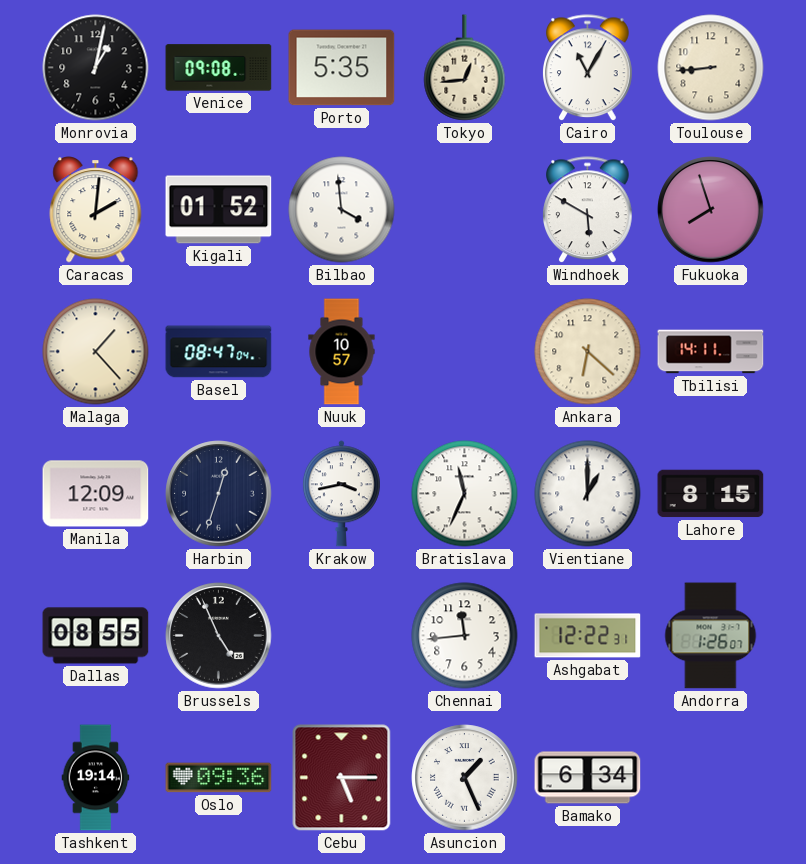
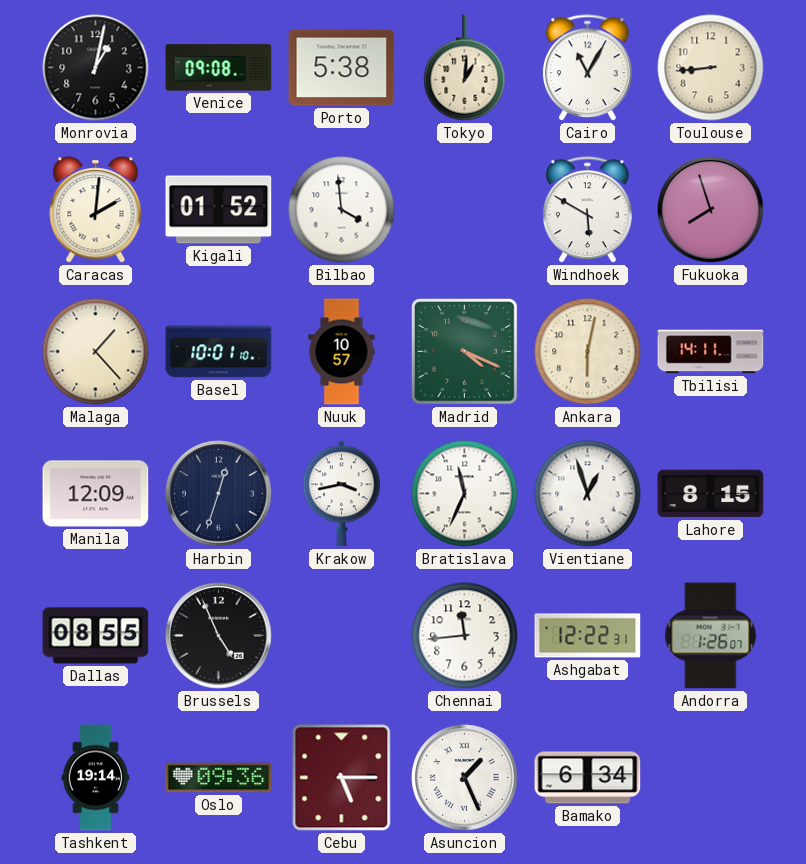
Porto: 5:35 -> 5:38
Tokyo: 12:44 -> 1:01
Basel: 08:47 -> 10:01
Madrid: none -> 4:19
Ankara: 6:22 -> 6:02
Vientiane: 1:00 -> 12:57
